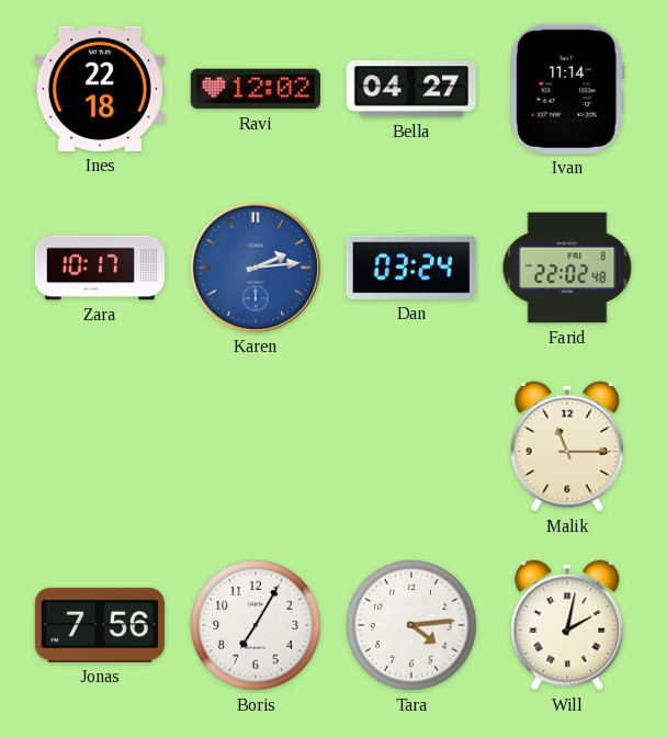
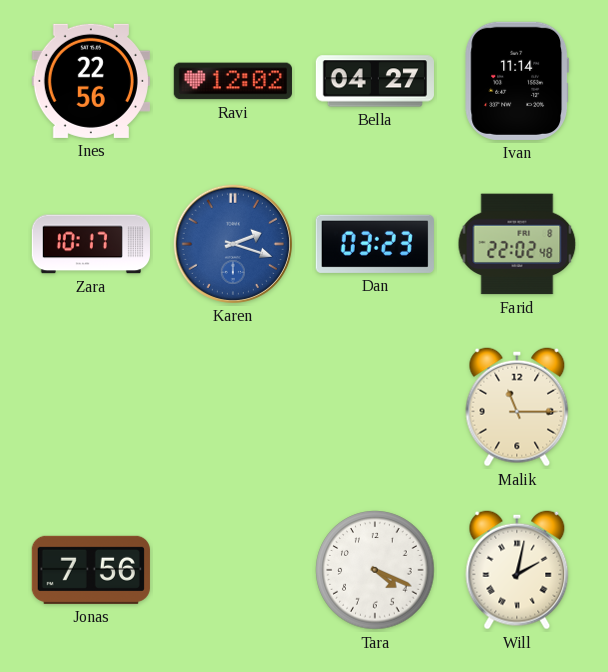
Ines: 22:18 -> 22:56
Karen: 2:14 -> 2:18
Dan: 03:24 -> 03:23
Boris: 7:05 -> none
Tara: 4:14 -> 4:19
